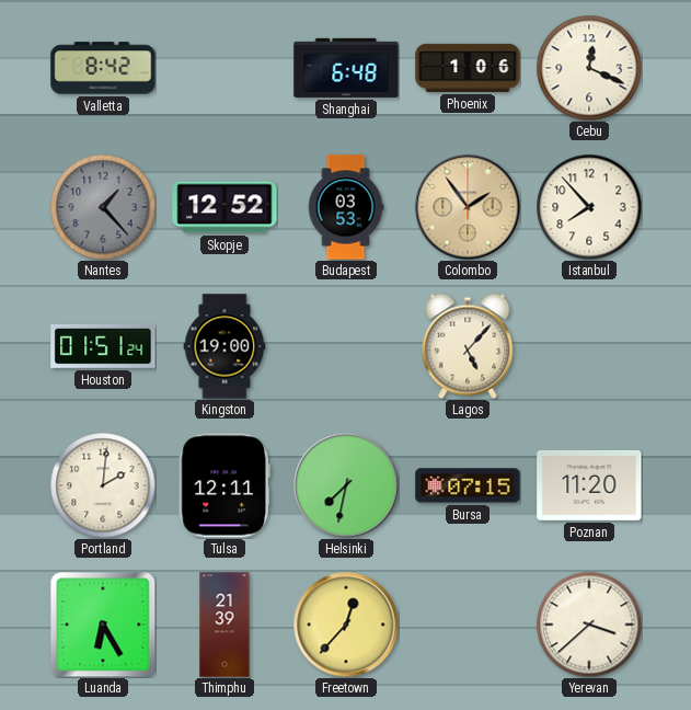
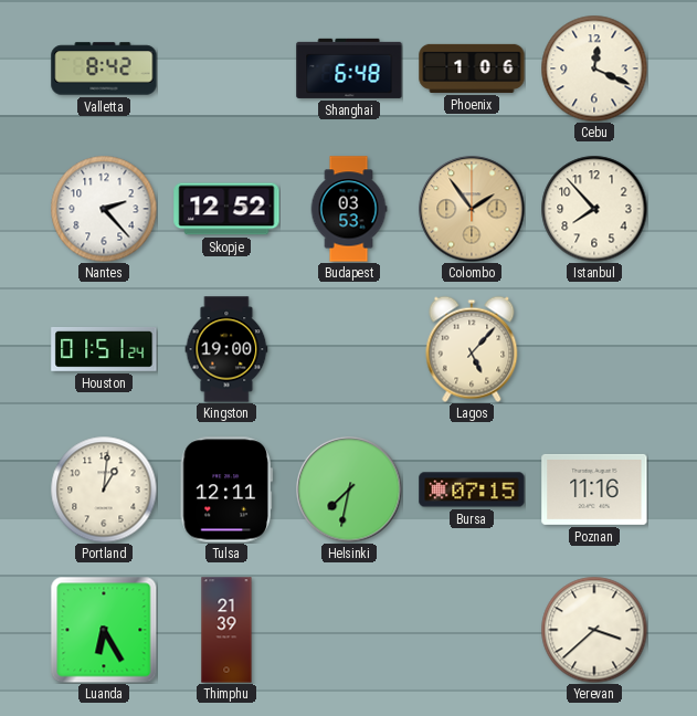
Nantes: 1:23 -> 2:23
Nantes dial: grey -> white
Portland: 2:01 -> 1:01
Poznan: 11:20 -> 11:16
Freetown: 12:37 -> none
